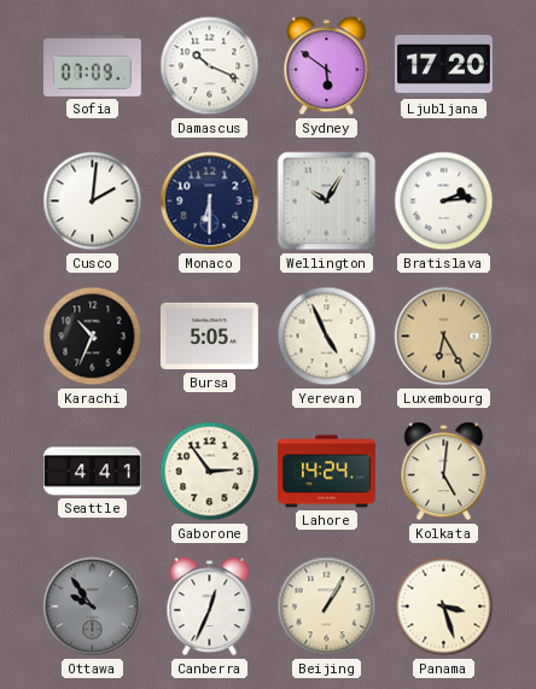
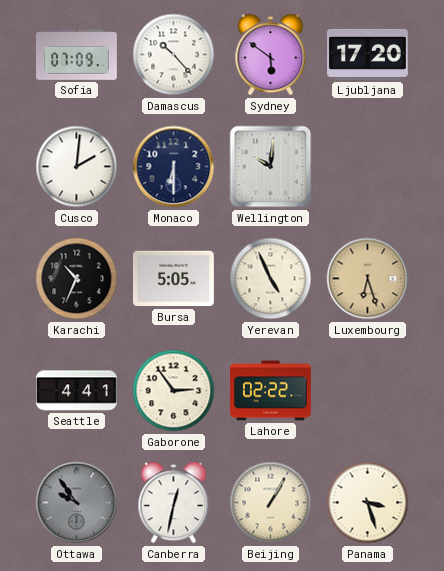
Damascus: 10:19 -> 10:23
Wellington: 10:05 -> 10:01
Bratislava: 2:14 -> none
Luxembourg: 6:25 -> 6:27
Lahore: 14:24 -> 02:22
Kolkata: 5:01 -> none
Canberra: 12:34 -> 12:32
